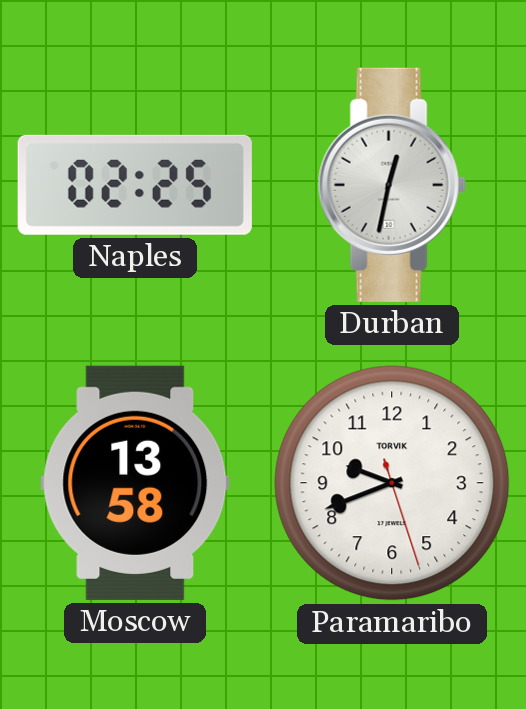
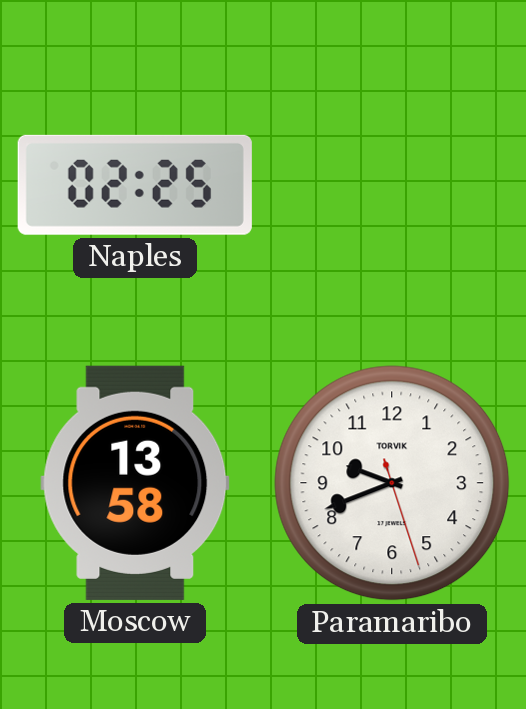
Durban: 12:32 -> none
